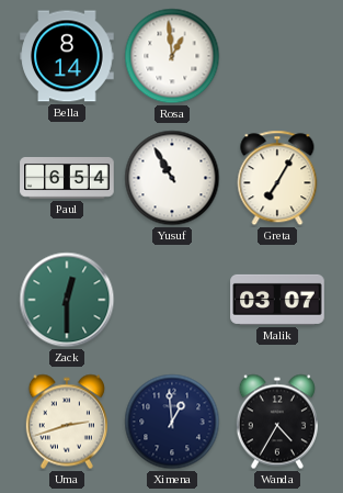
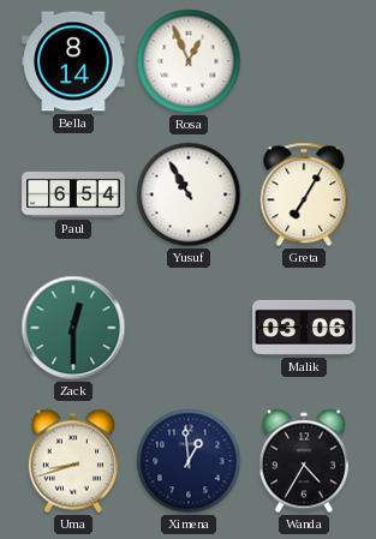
Rosa: 12:59 -> 12:56
Malik: 03:07 -> 03:06
Uma: 2:42 -> 8:42
